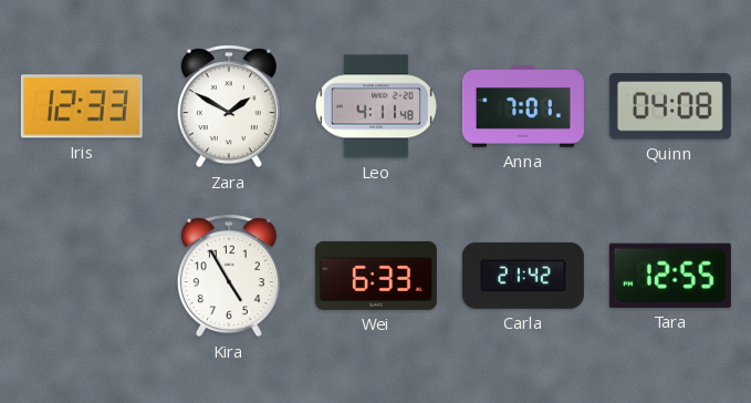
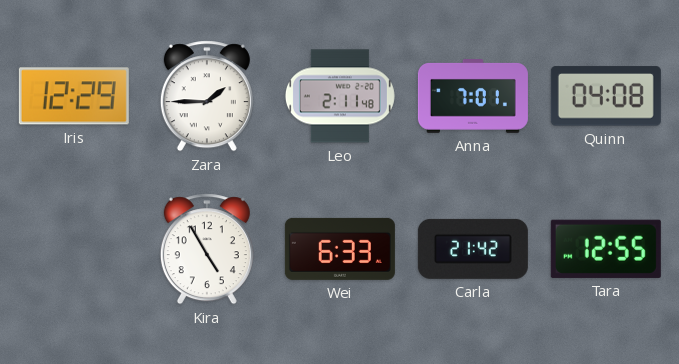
Iris: 12:33 -> 12:29
Zara: 1:50 -> 1:45
Leo: 4:11 -> 2:11
